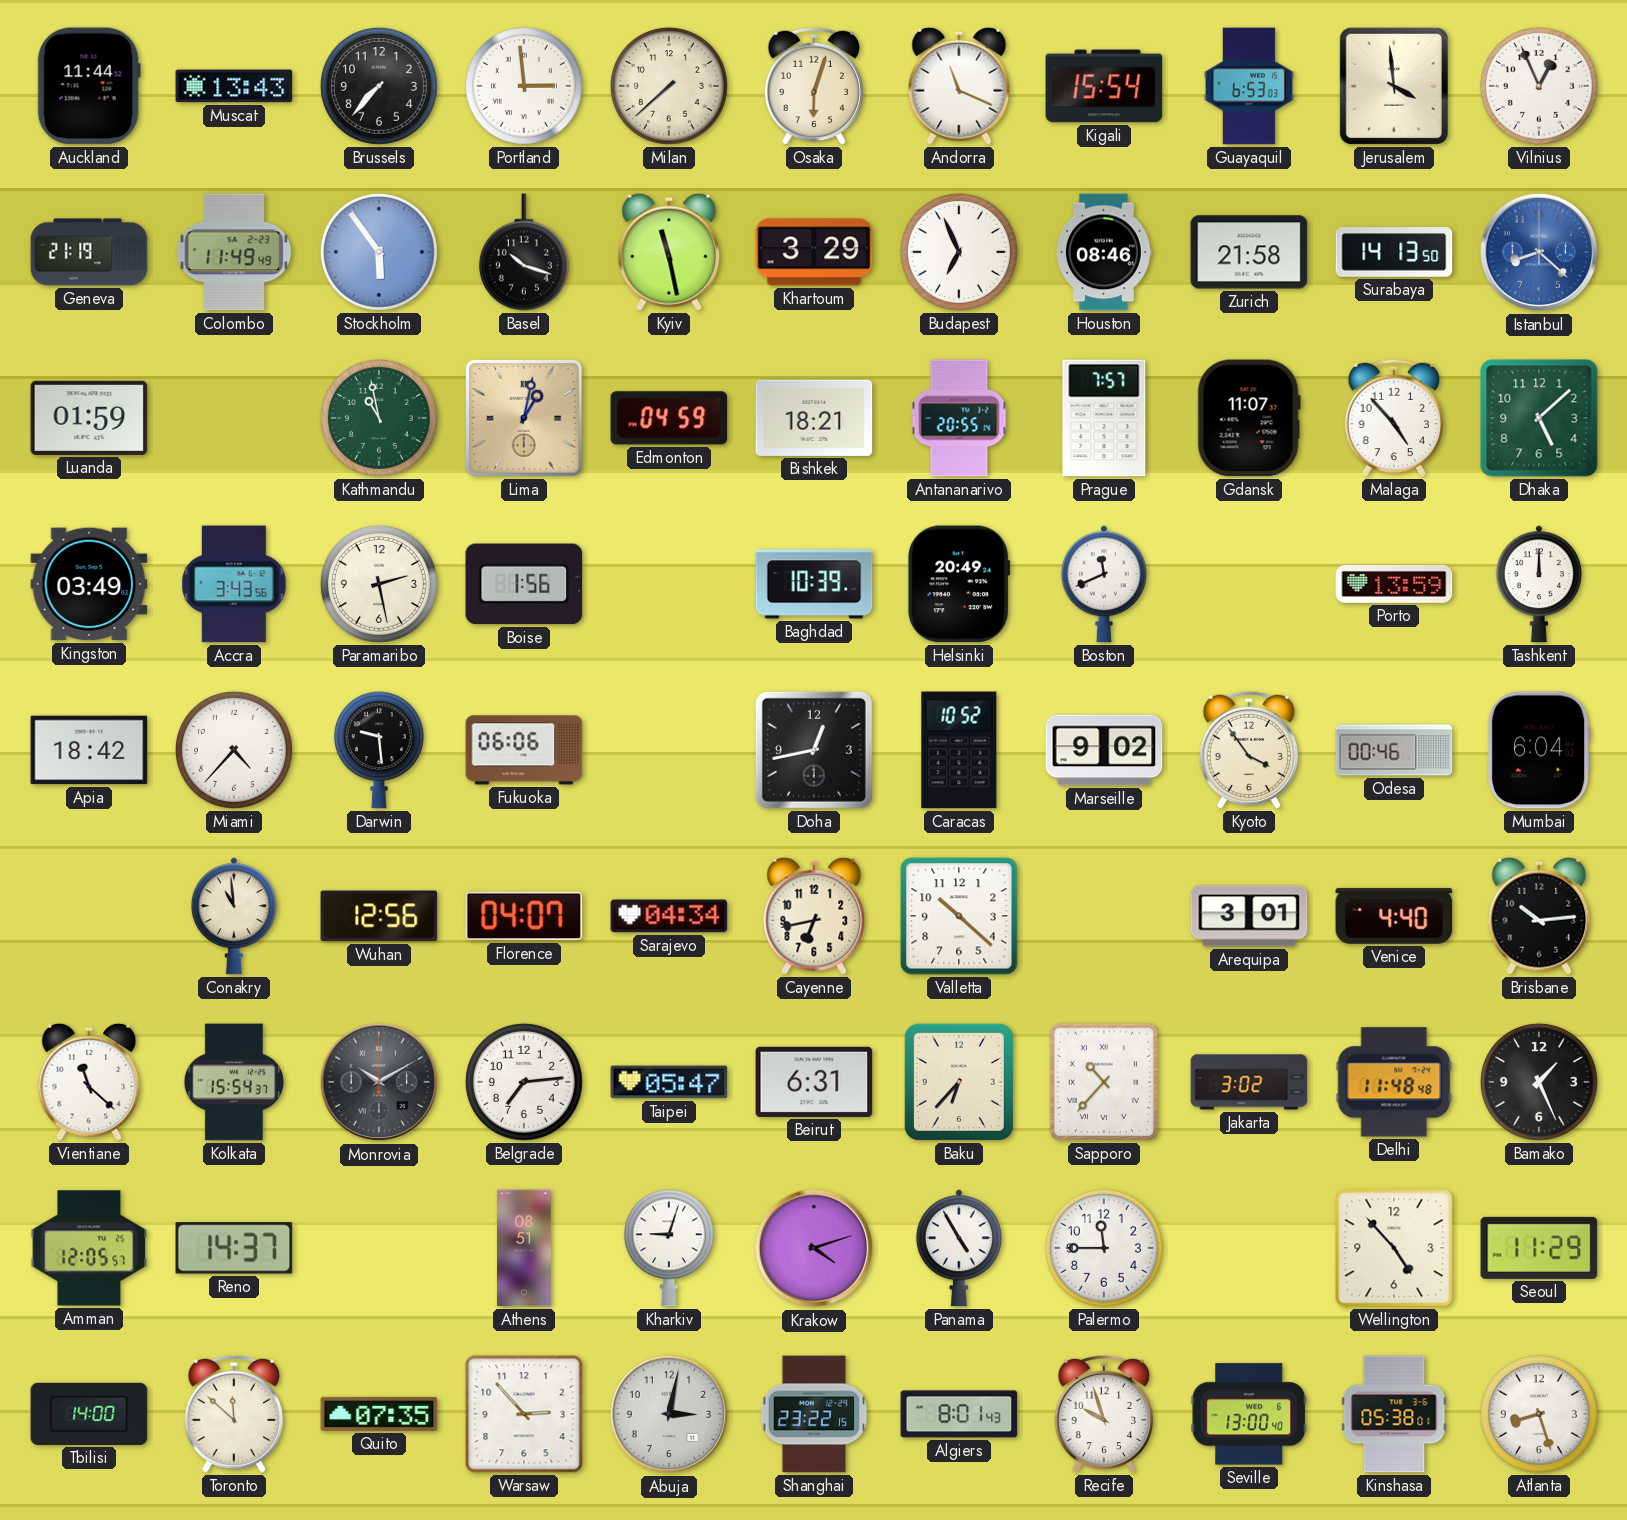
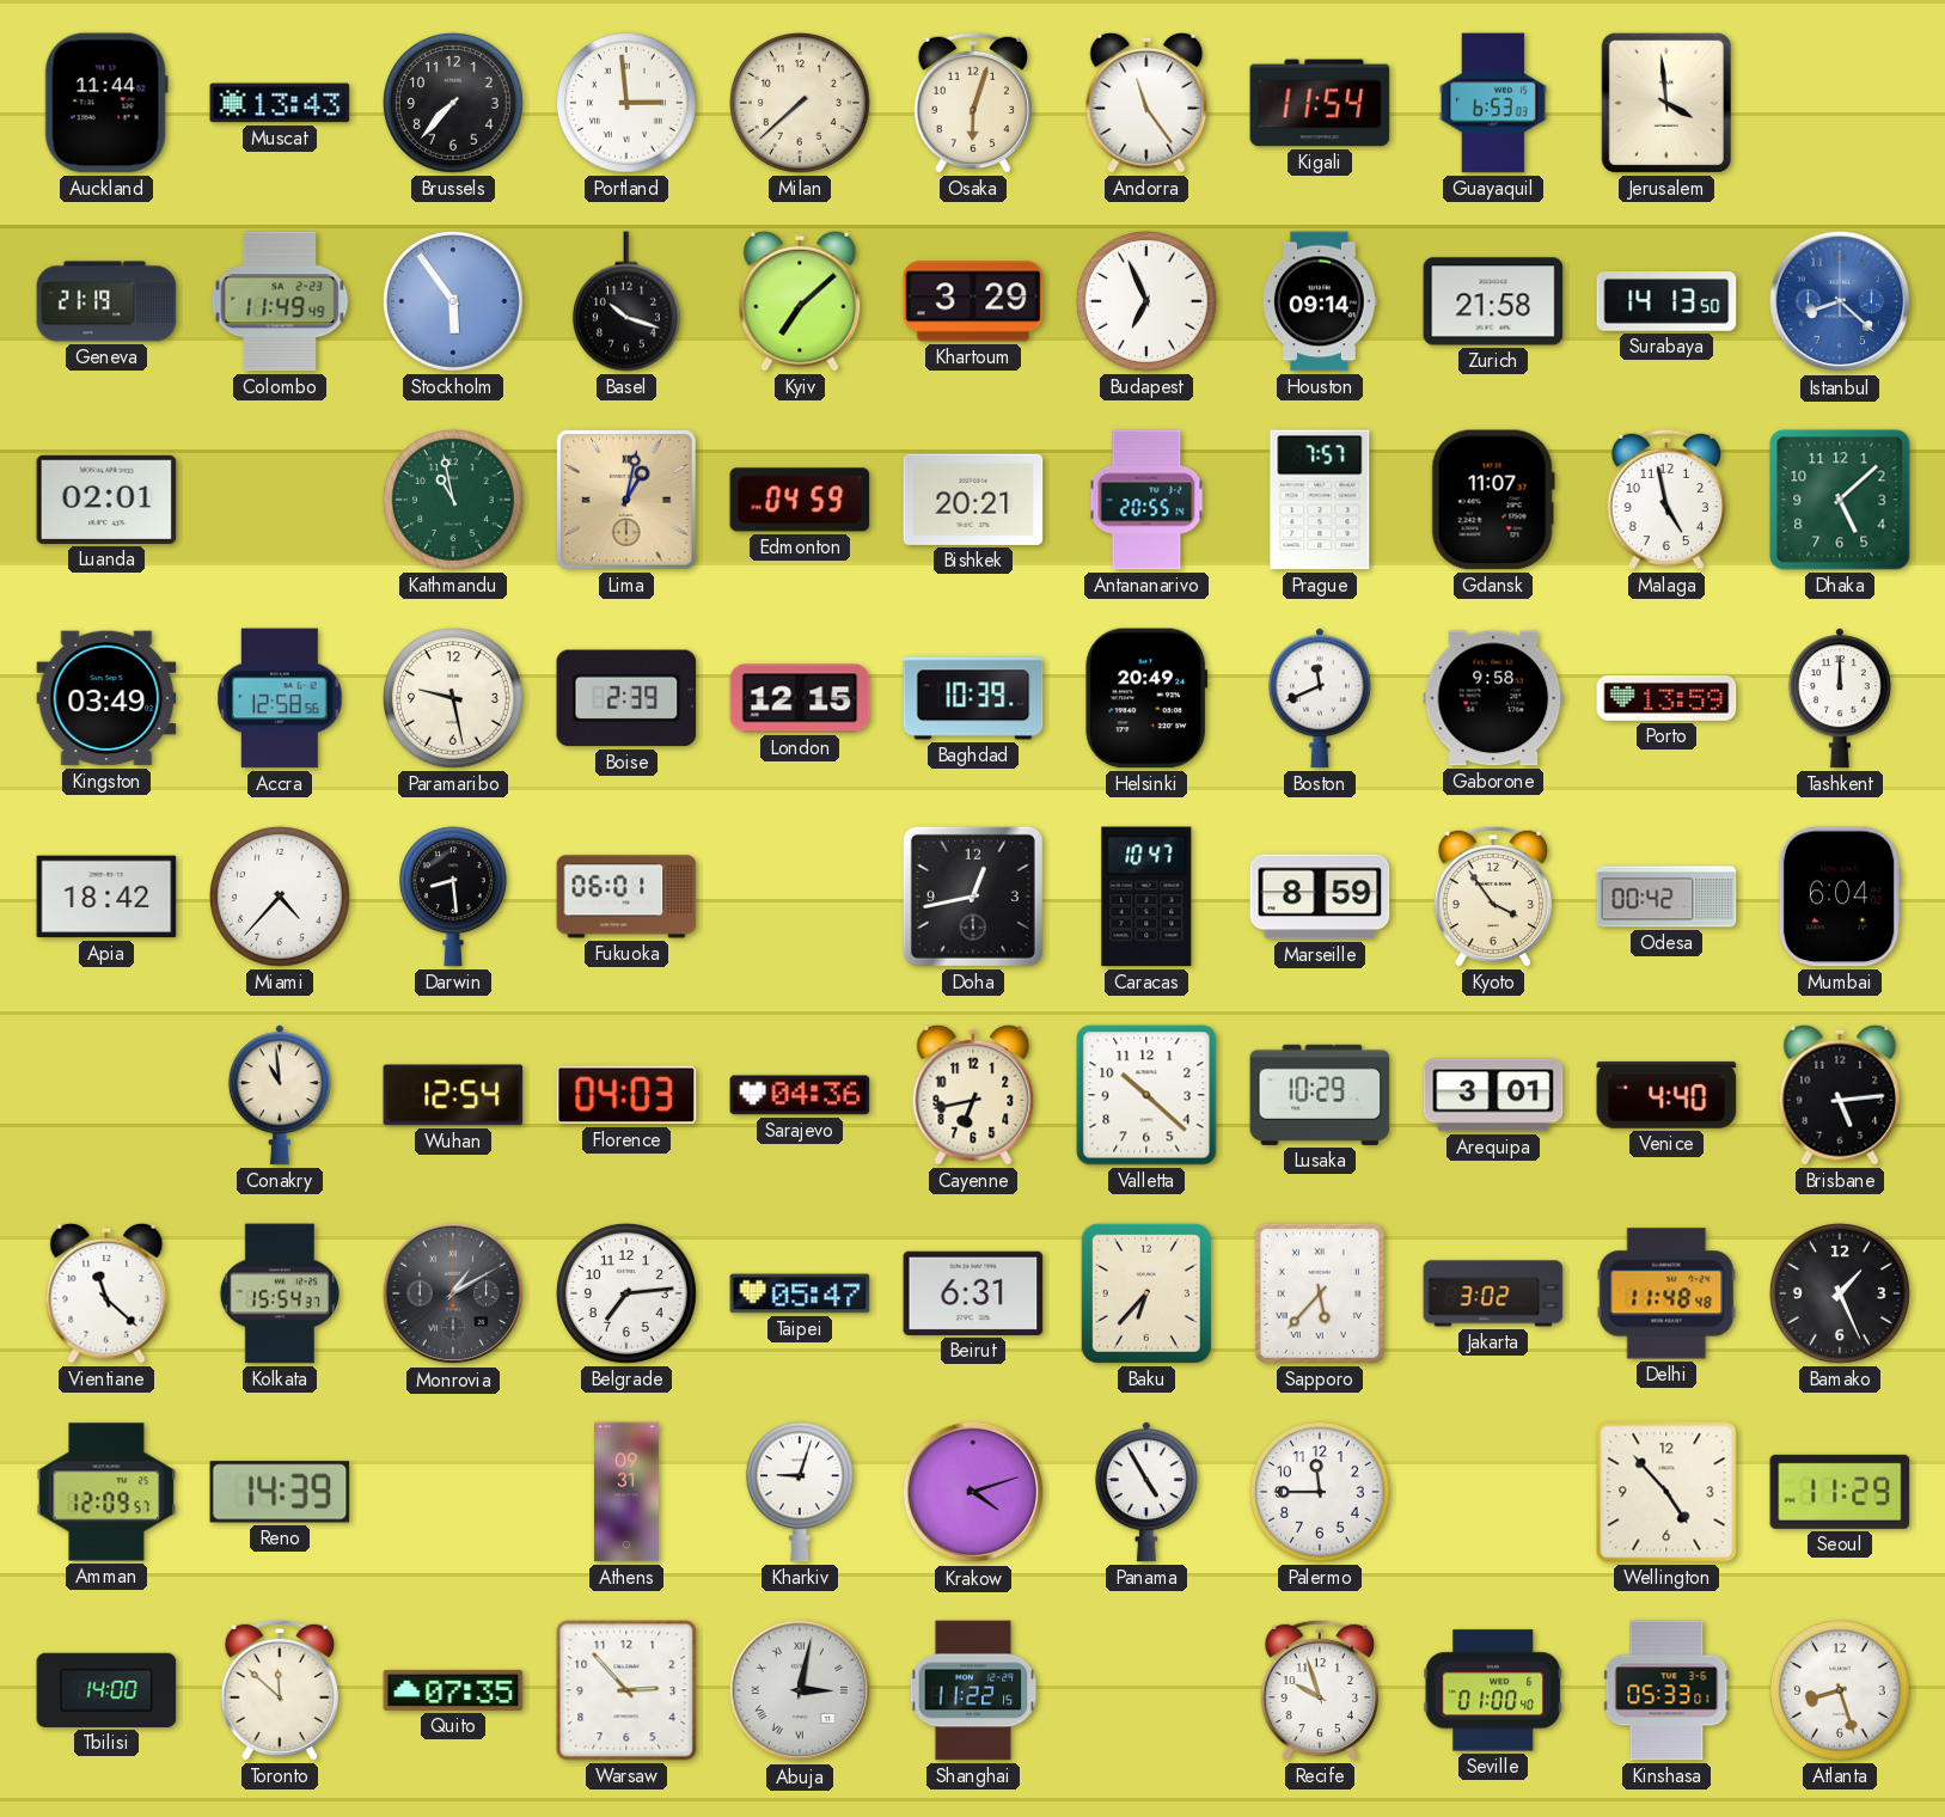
Andorra: 11:19 -> 11:24
Kigali: 15:54 -> 11:54
Vilnius: 12:56 -> none
Kyiv: 11:28 -> 7:08
Houston: 08:46 -> 09:14
Luanda: 01:59 -> 02:01
Bishkek: 18:21 -> 20:21
Malaga: 4:53 -> 4:58
Accra: 3:43 -> 12:58
Paramaribo: 2:28 -> 9:28
Boise: 1:56 -> 2:39
London: none -> 12:15
Gaborone: none -> 9:58
Darwin: 9:29 -> 8:29
Fukuoka: 06:06 -> 06:01
Caracas: 10:52 -> 10:47
Marseille: 9:02 -> 8:59
Odesa: 00:46 -> 00:42
Wuhan: 12:56 -> 12:54
Florence: 04:07 -> 04:03
Sarajevo: 04:34 -> 04:36
Lusaka: none -> 10:29
Brisbane: 10:14 -> 5:14
Monrovia: 10:10 -> 1:10
Sapporo: 10:37 -> 5:37
Amman: 12:05 -> 12:09
Reno: 14:37 -> 14:39
Athens: 08:51 -> 09:31
Abuja numerals: Arabic -> Roman
Shanghai: 23:22 -> 11:22
Algiers: 8:01 -> none
Seville: 13:00 -> 01:00
Kinshasa: 05:38 -> 05:33
